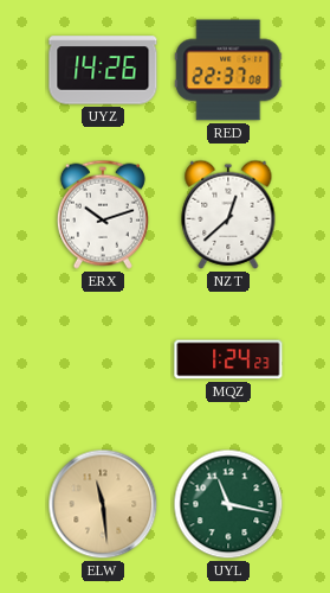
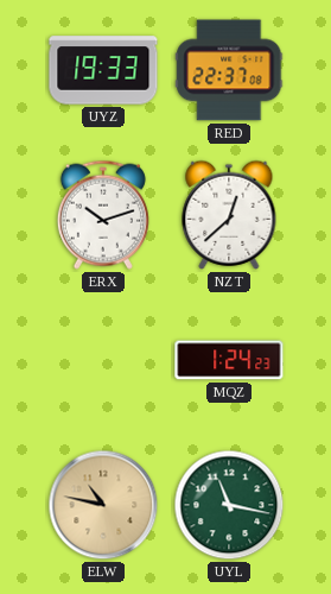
UYZ: 14:26 -> 19:33
ELW: 11:29 -> 10:47
